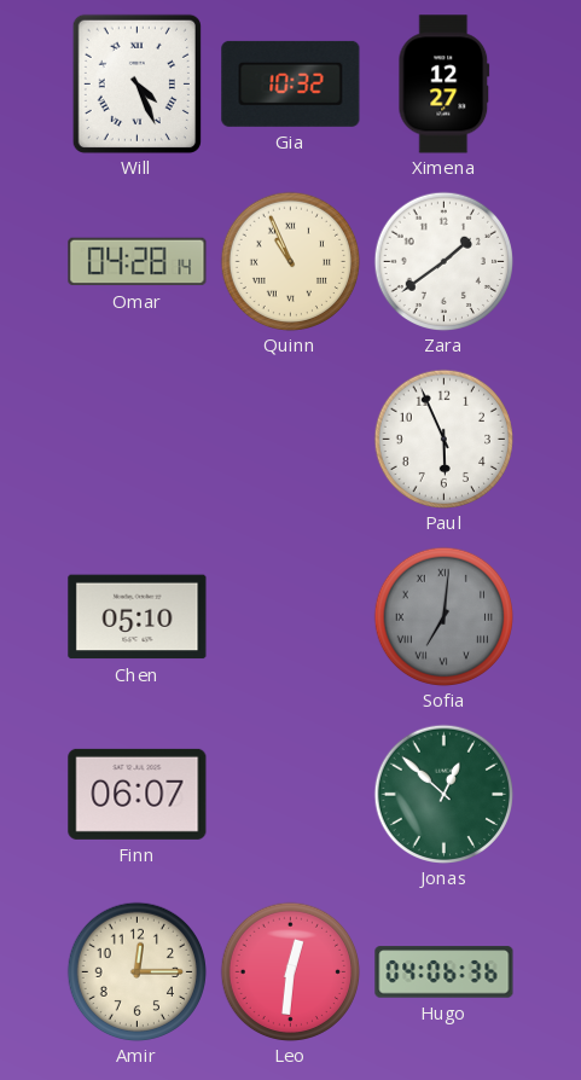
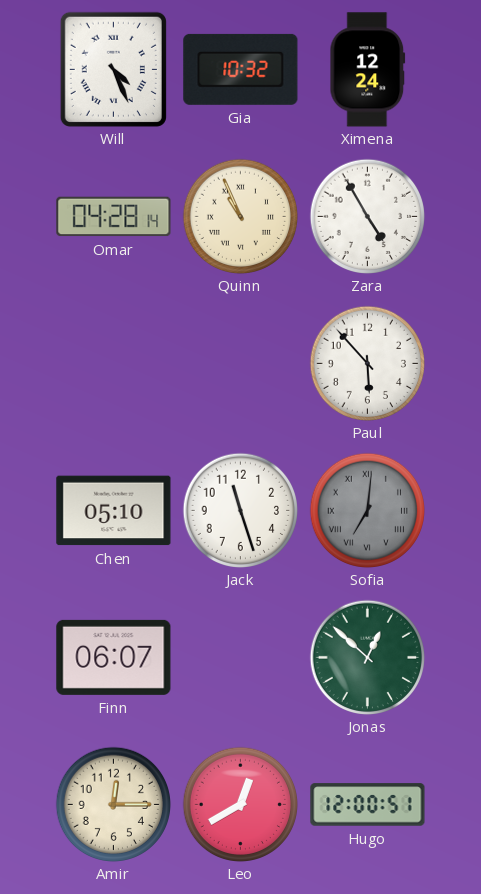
Ximena: 12:27 -> 12:24
Zara: 1:39 -> 4:55
Paul: 5:56 -> 5:53
Jack: none -> 11:27
Leo: 12:31 -> 12:40
Hugo: 04:06 -> 12:00
